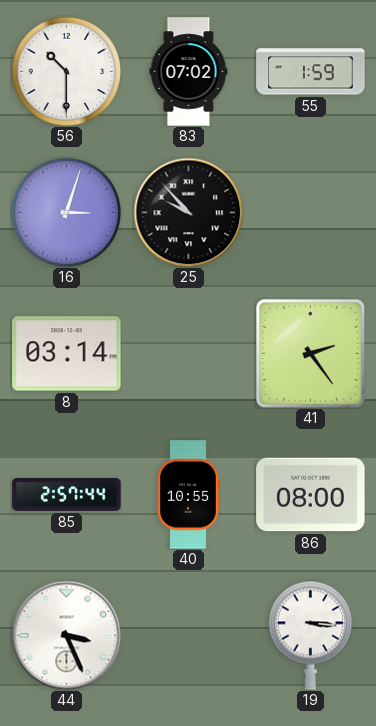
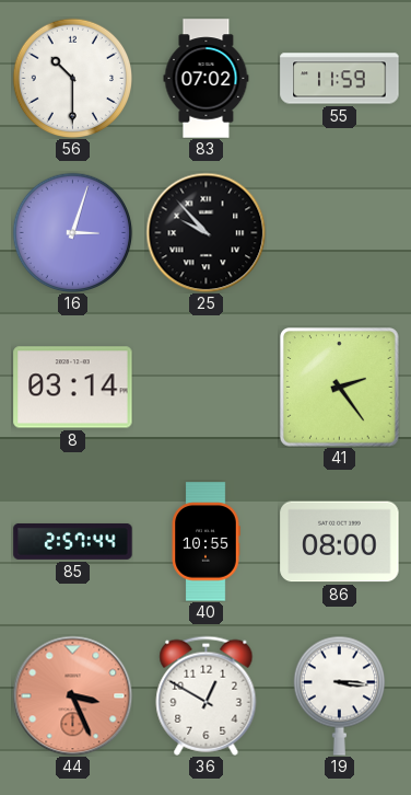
55: 1:59 -> 11:59
44 dial: white -> salmon
36: none -> 12:50
